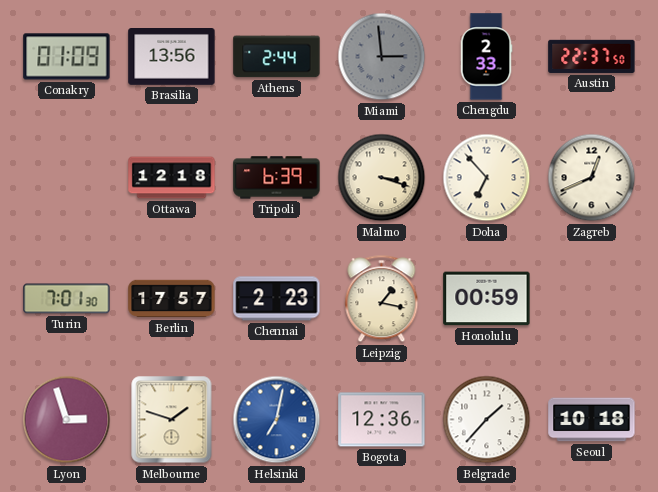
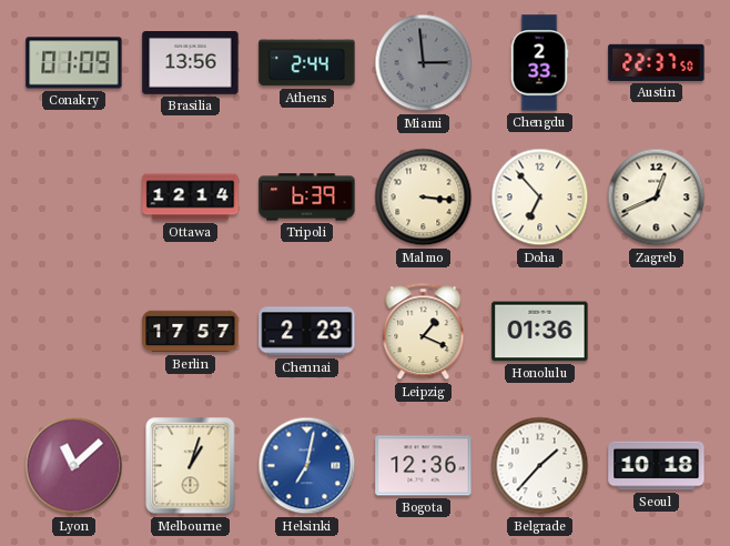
Ottawa: 12:18 -> 12:14
Malmo: 3:18 -> 3:16
Turin: 7:01 -> none
Leipzig: 1:17 -> 1:19
Honolulu: 00:59 -> 01:36
Lyon: 2:57 -> 11:08
Melbourne: 1:48 -> 1:03
